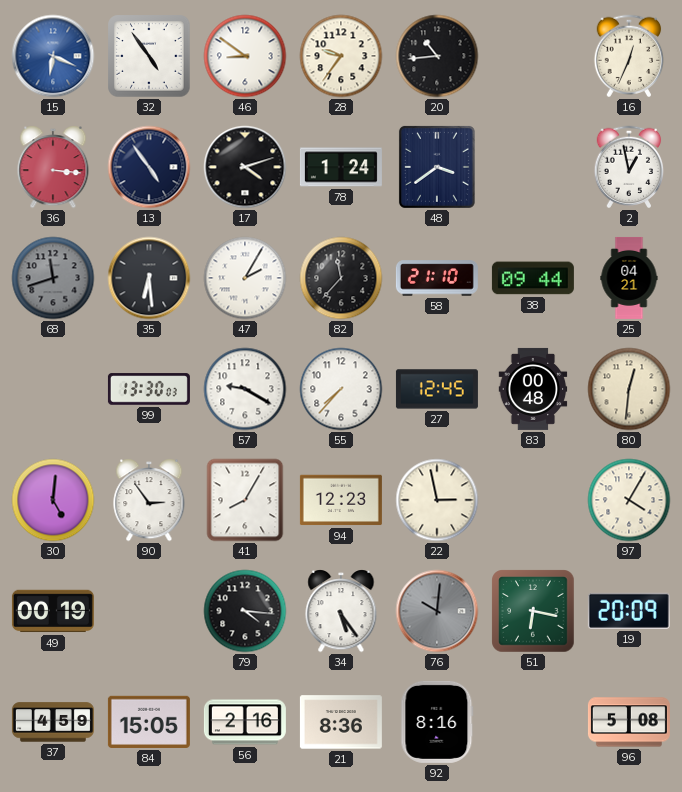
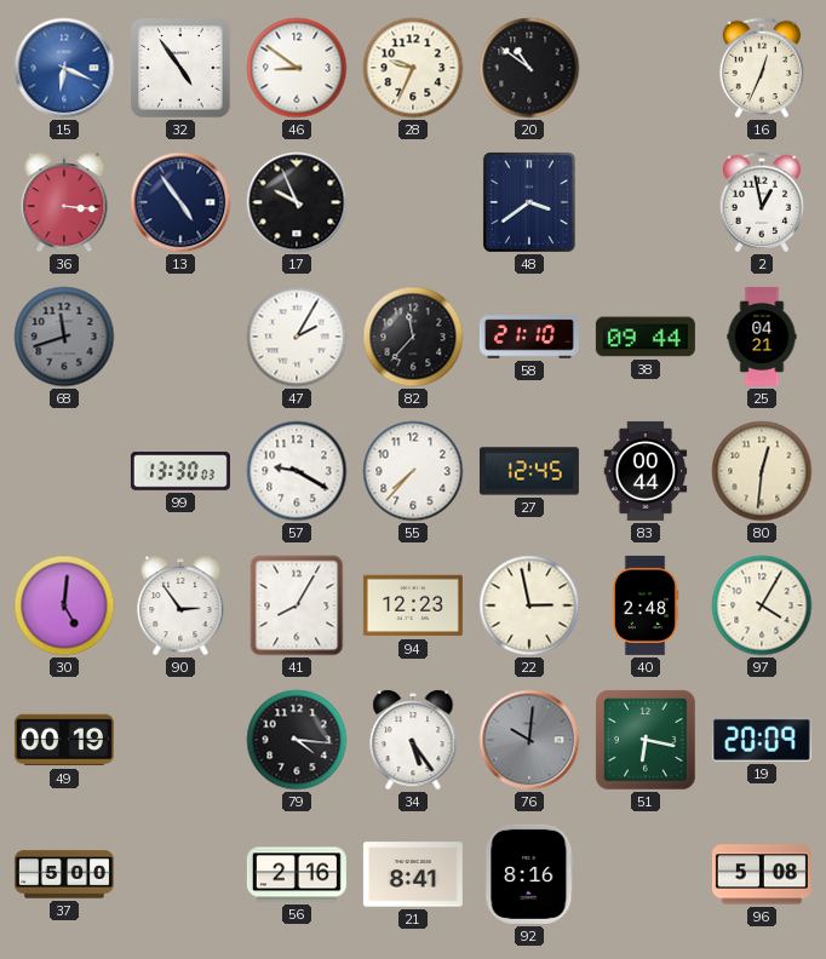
28: 9:36 -> 9:34
20: 10:44 -> 10:51
17: 4:12 -> 9:56
78: 1:24 -> none
35: 6:29 -> none
83: 00:48 -> 00:44
40: none -> 2:48
37: 4:59 -> 5:00
84: 15:05 -> none
21: 8:36 -> 8:41
